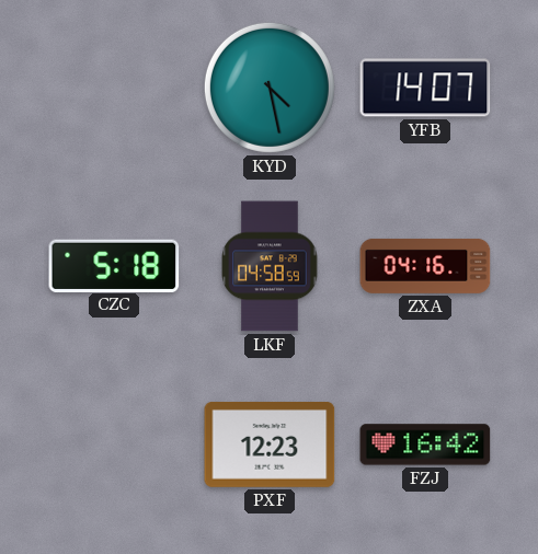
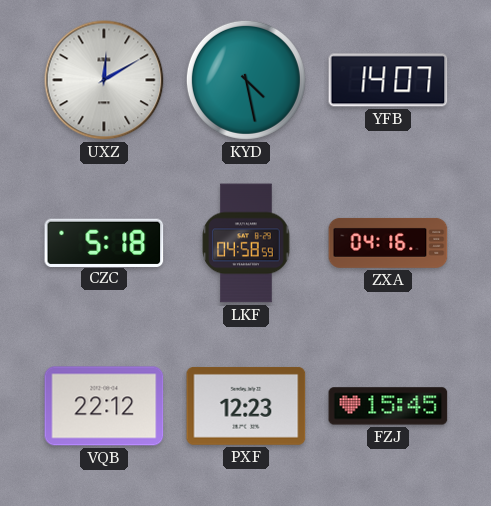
UXZ: none -> 12:10
VQB: none -> 22:12
FZJ: 16:42 -> 15:45
